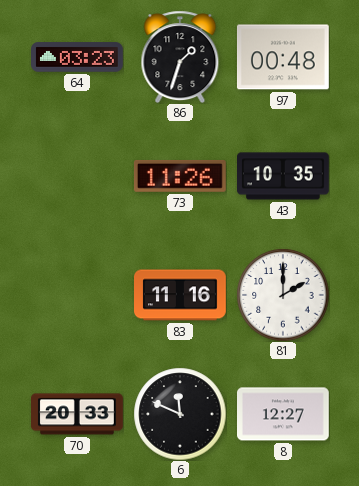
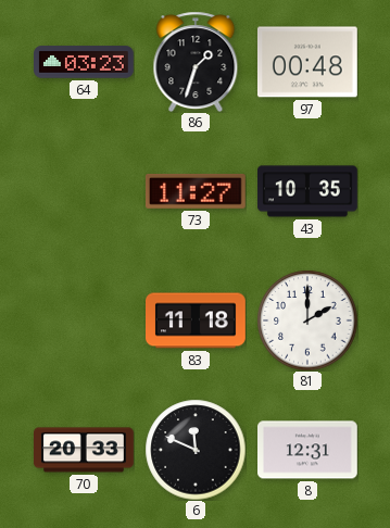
73: 11:26 -> 11:27
83: 11:16 -> 11:18
8: 12:27 -> 12:31
